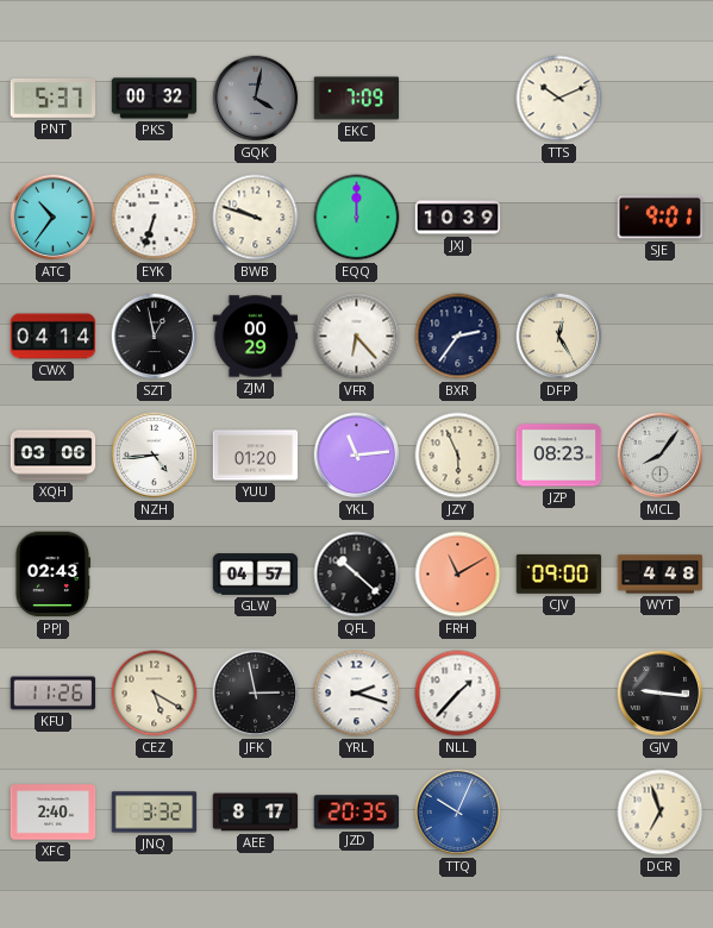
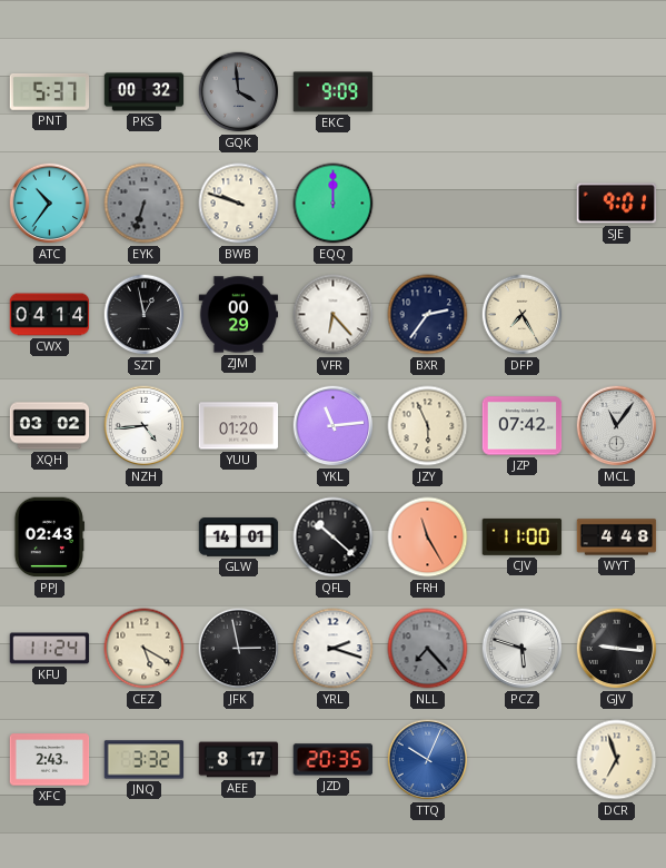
GQK: 4:02 -> 3:59
EKC: 7:09 -> 9:09
TTS: 10:11 -> none
EYK dial: white -> grey
JXJ: 10:39 -> none
DFP: 12:25 -> 7:25
XQH: 03:06 -> 03:02
JZP: 08:23 -> 07:42
MCL: 8:06 -> 11:06
GLW: 04:57 -> 14:01
FRH: 11:10 -> 11:25
CJV: 09:00 -> 11:00
KFU: 11:26 -> 11:24
NLL: 1:37 -> 7:23
NLL dial: white -> grey
PCZ: none -> 5:48
XFC: 2:40 -> 2:43
